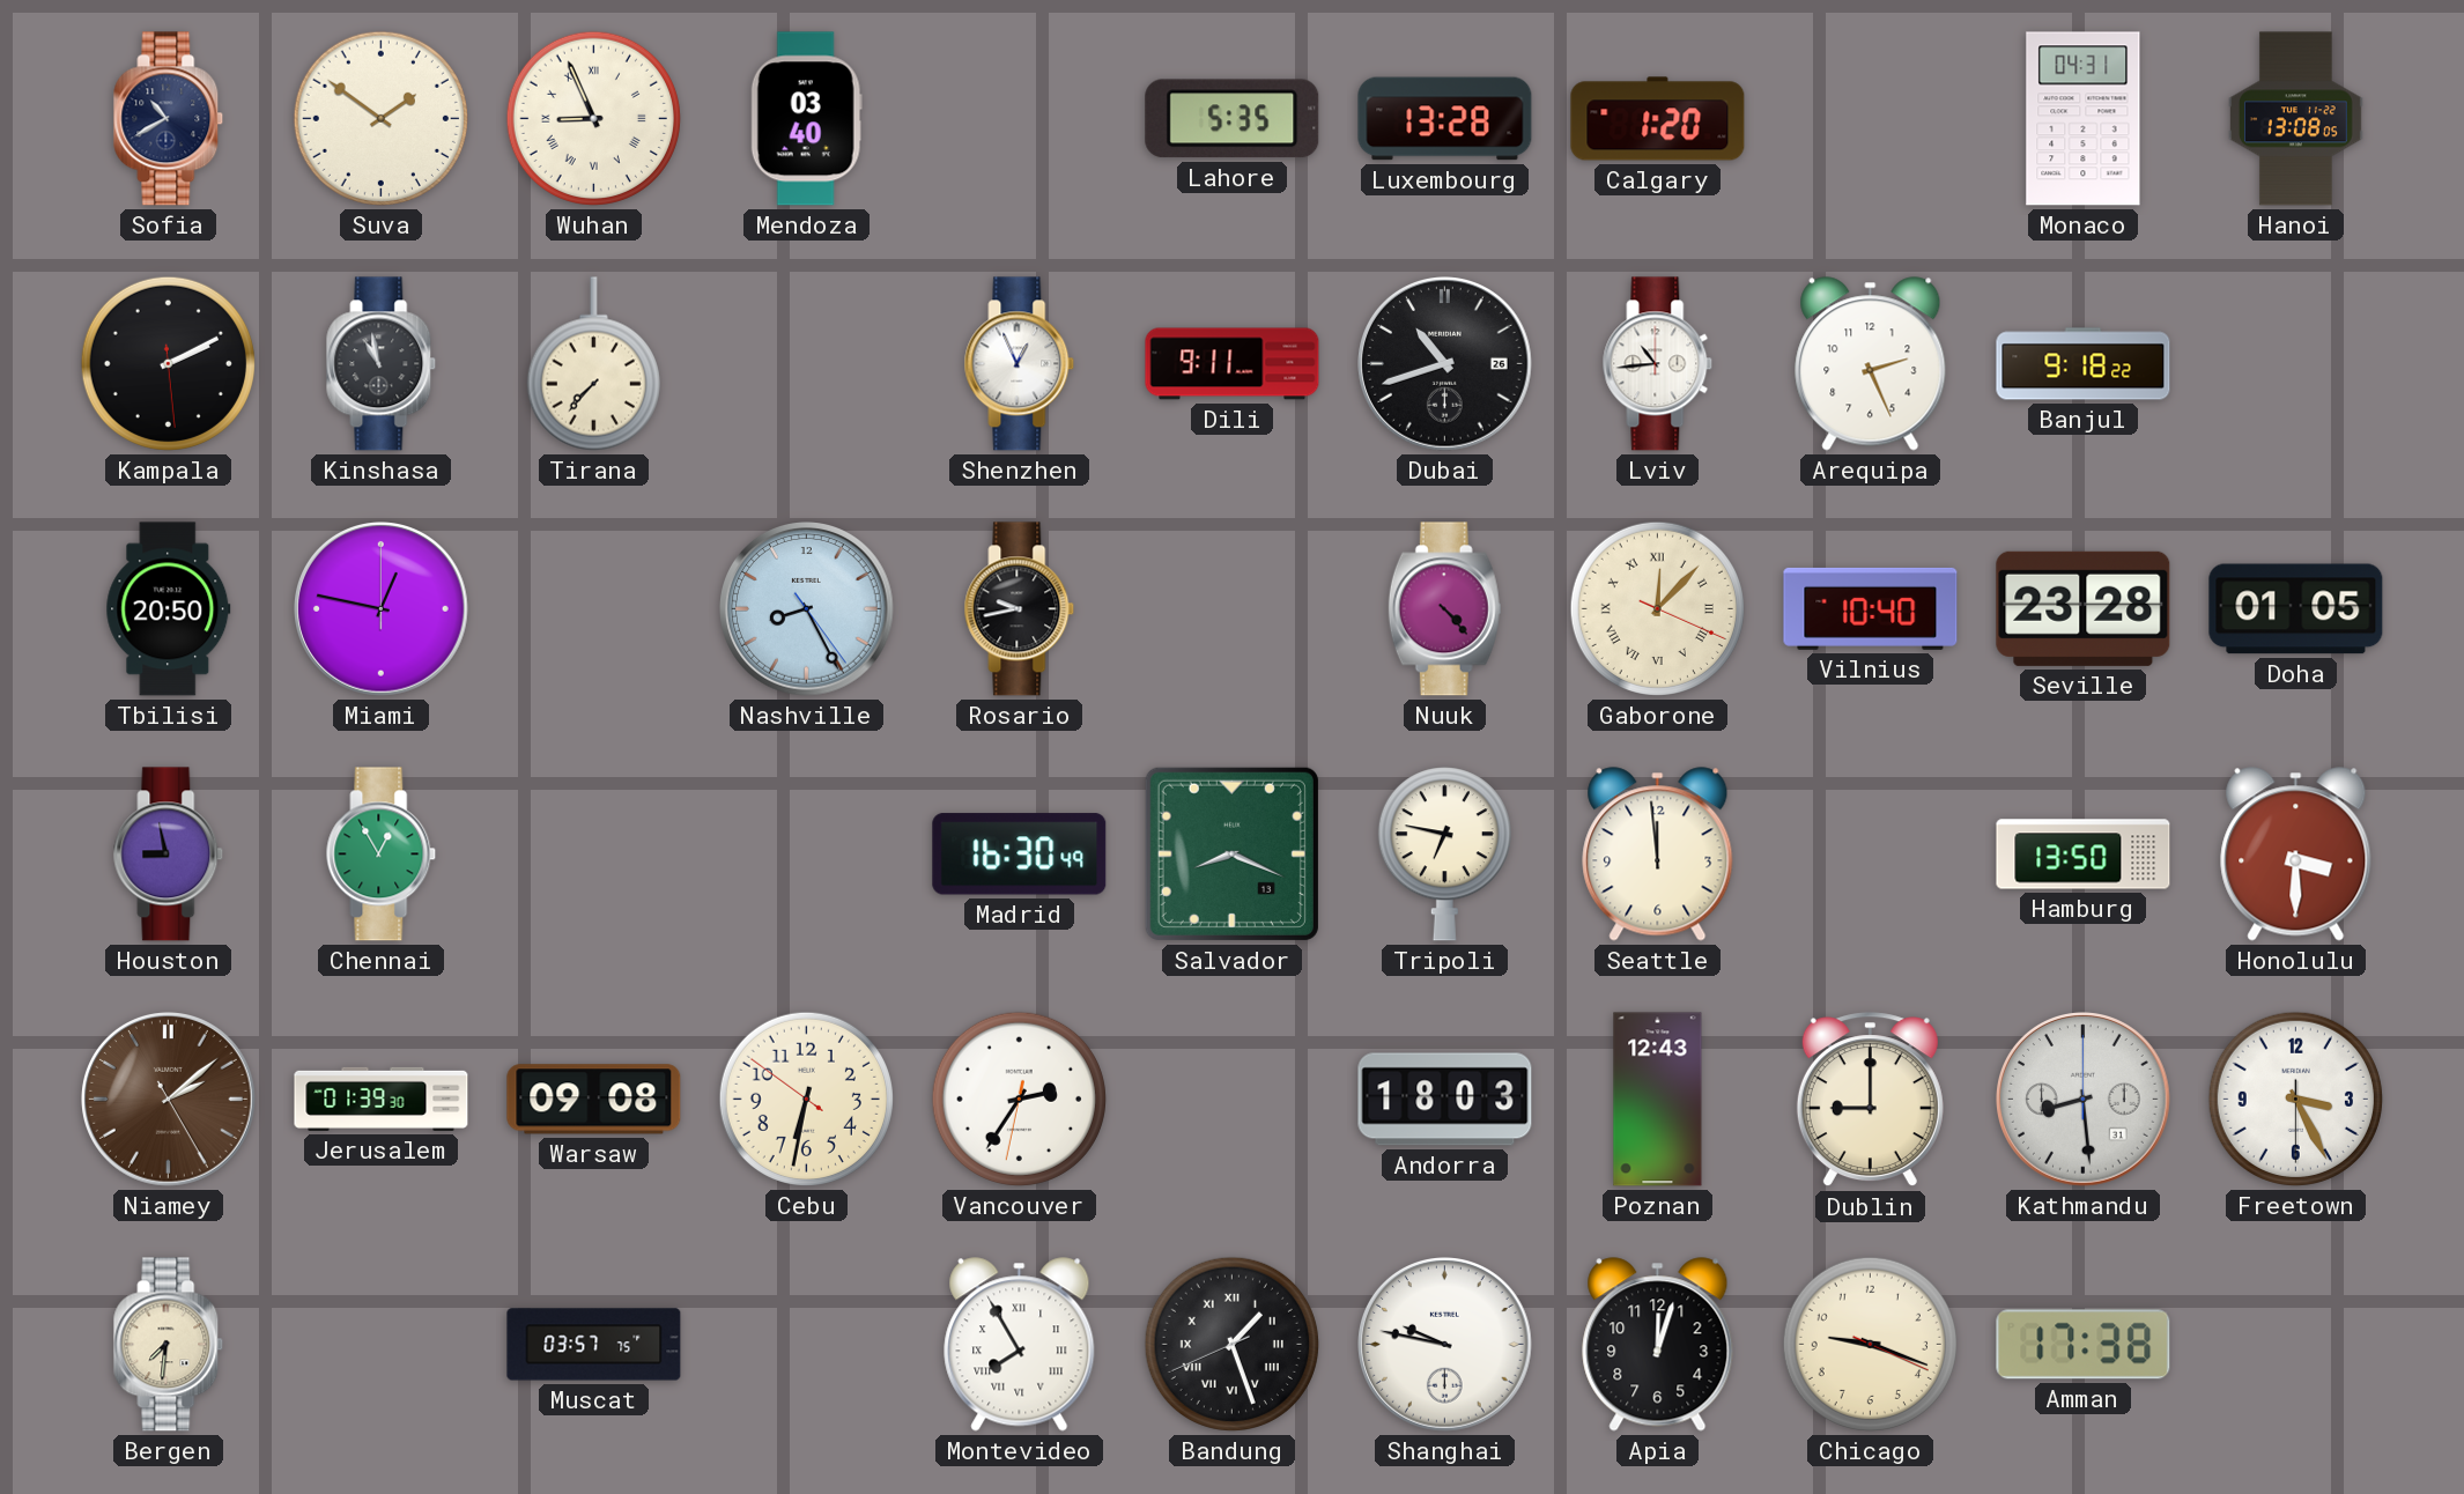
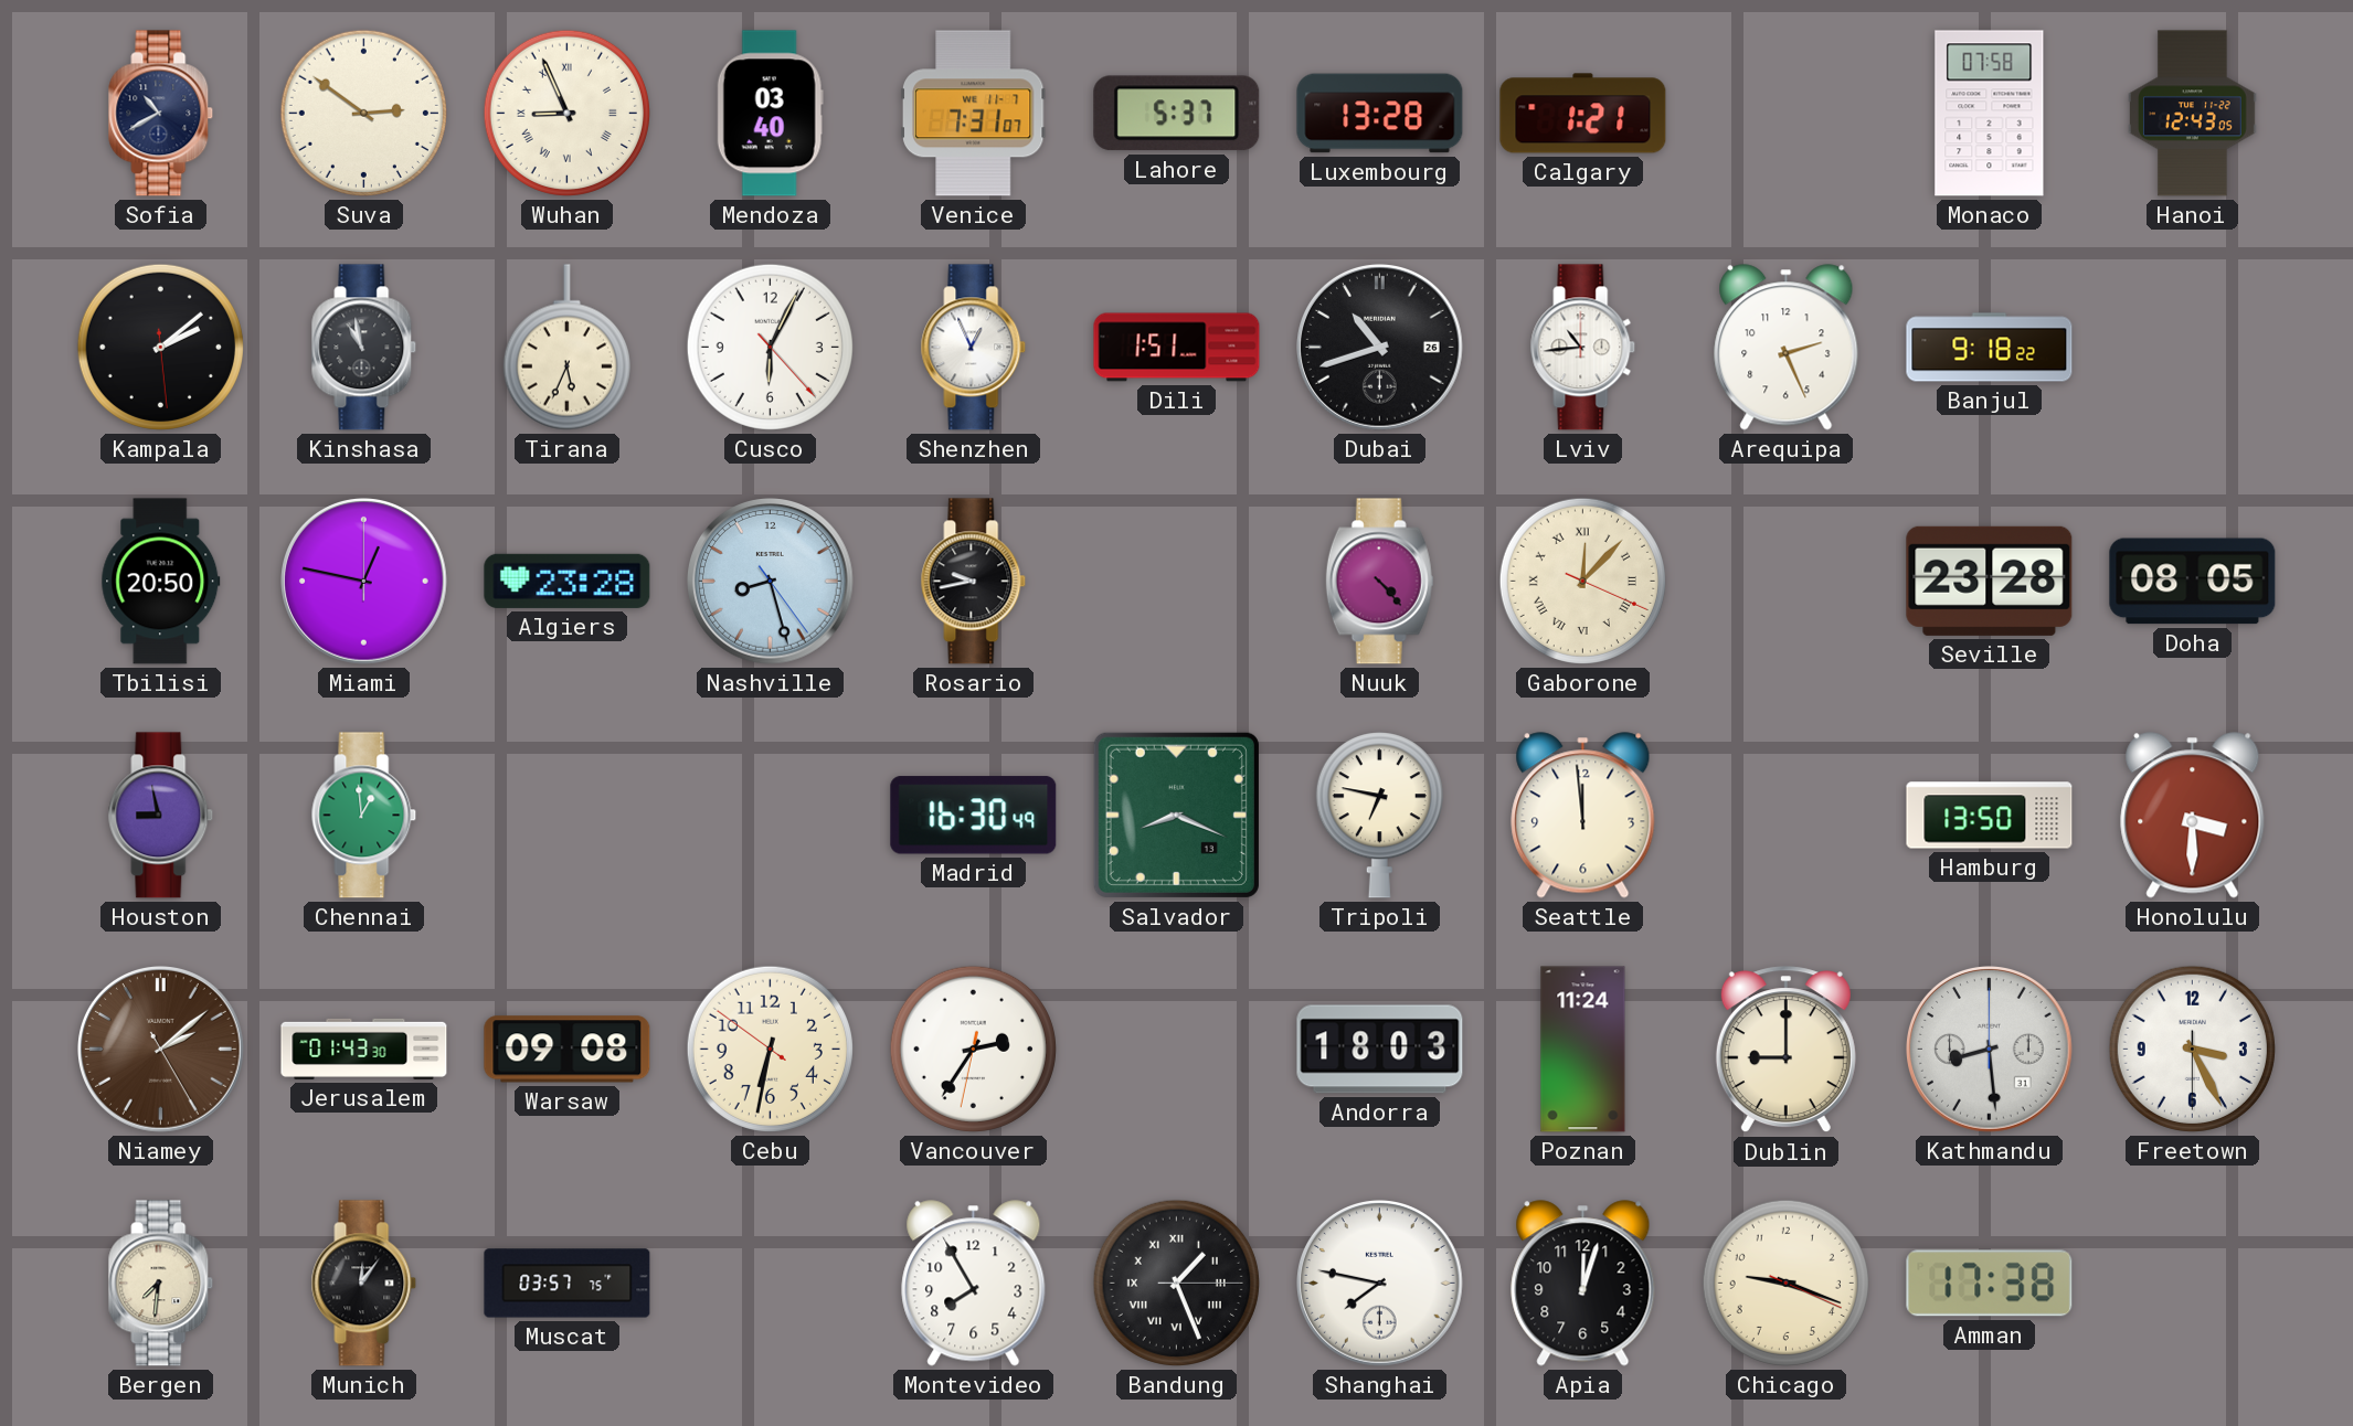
Suva: 1:51 -> 2:51
Venice: none -> 7:31
Lahore: 5:35 -> 5:37
Calgary: 1:20 -> 1:21
Monaco: 04:31 -> 07:58
Hanoi: 13:08 -> 12:43
Kampala: 2:10 -> 2:08
Tirana: 7:37 -> 5:34
Cusco: none -> 6:04
Dili: 9:11 -> 1:51
Algiers: none -> 23:28
Nashville: 8:25 -> 8:27
Vilnius: 10:40 -> none
Doha: 01:05 -> 08:05
Chennai: 12:55 -> 12:59
Jerusalem: 01:39 -> 01:43
Poznan: 12:43 -> 11:24
Munich: none -> 12:06
Montevideo numerals: Roman -> Arabic
Bandung: 1:26:41 -> 1:26:15
Shanghai: 9:47 -> 7:47
